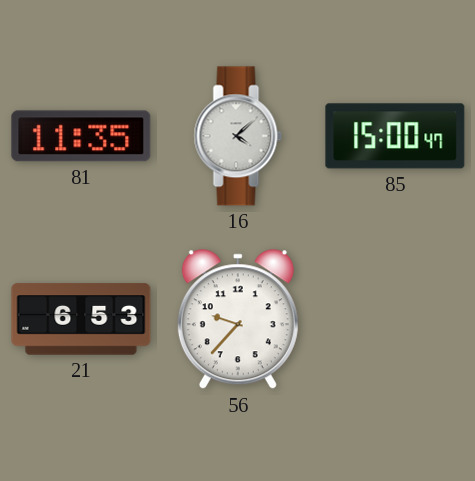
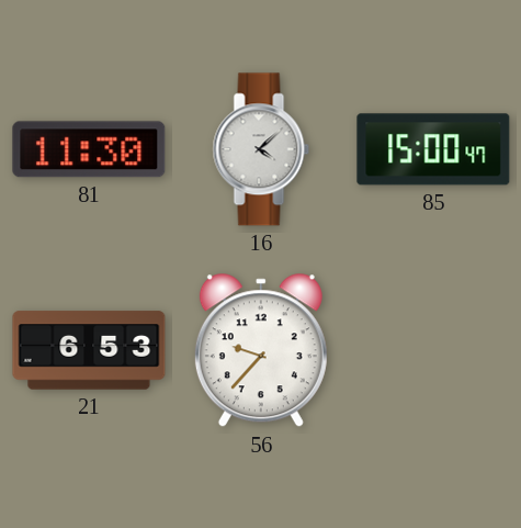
81: 11:35 -> 11:30
